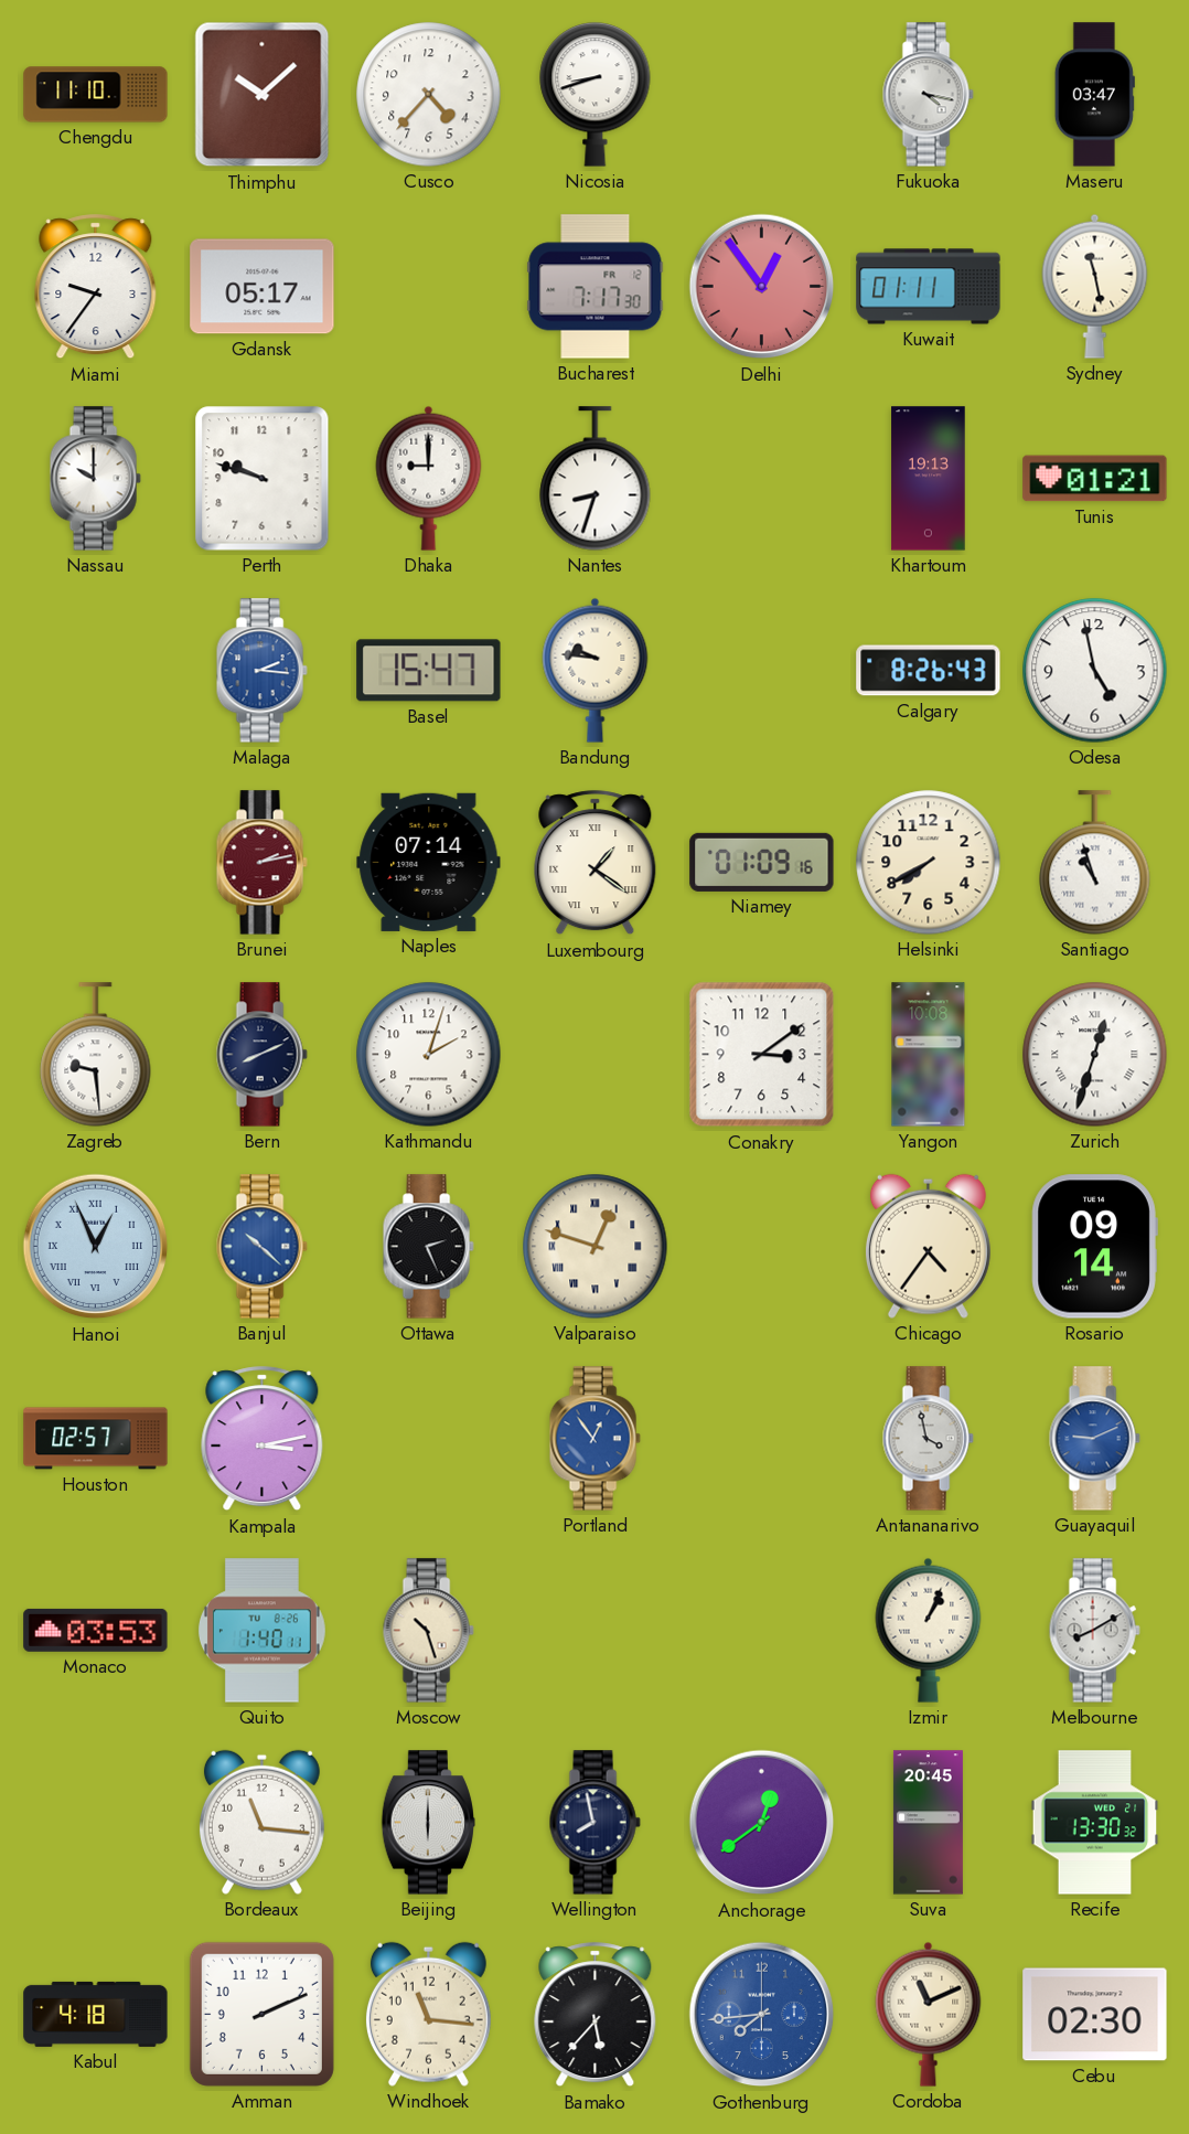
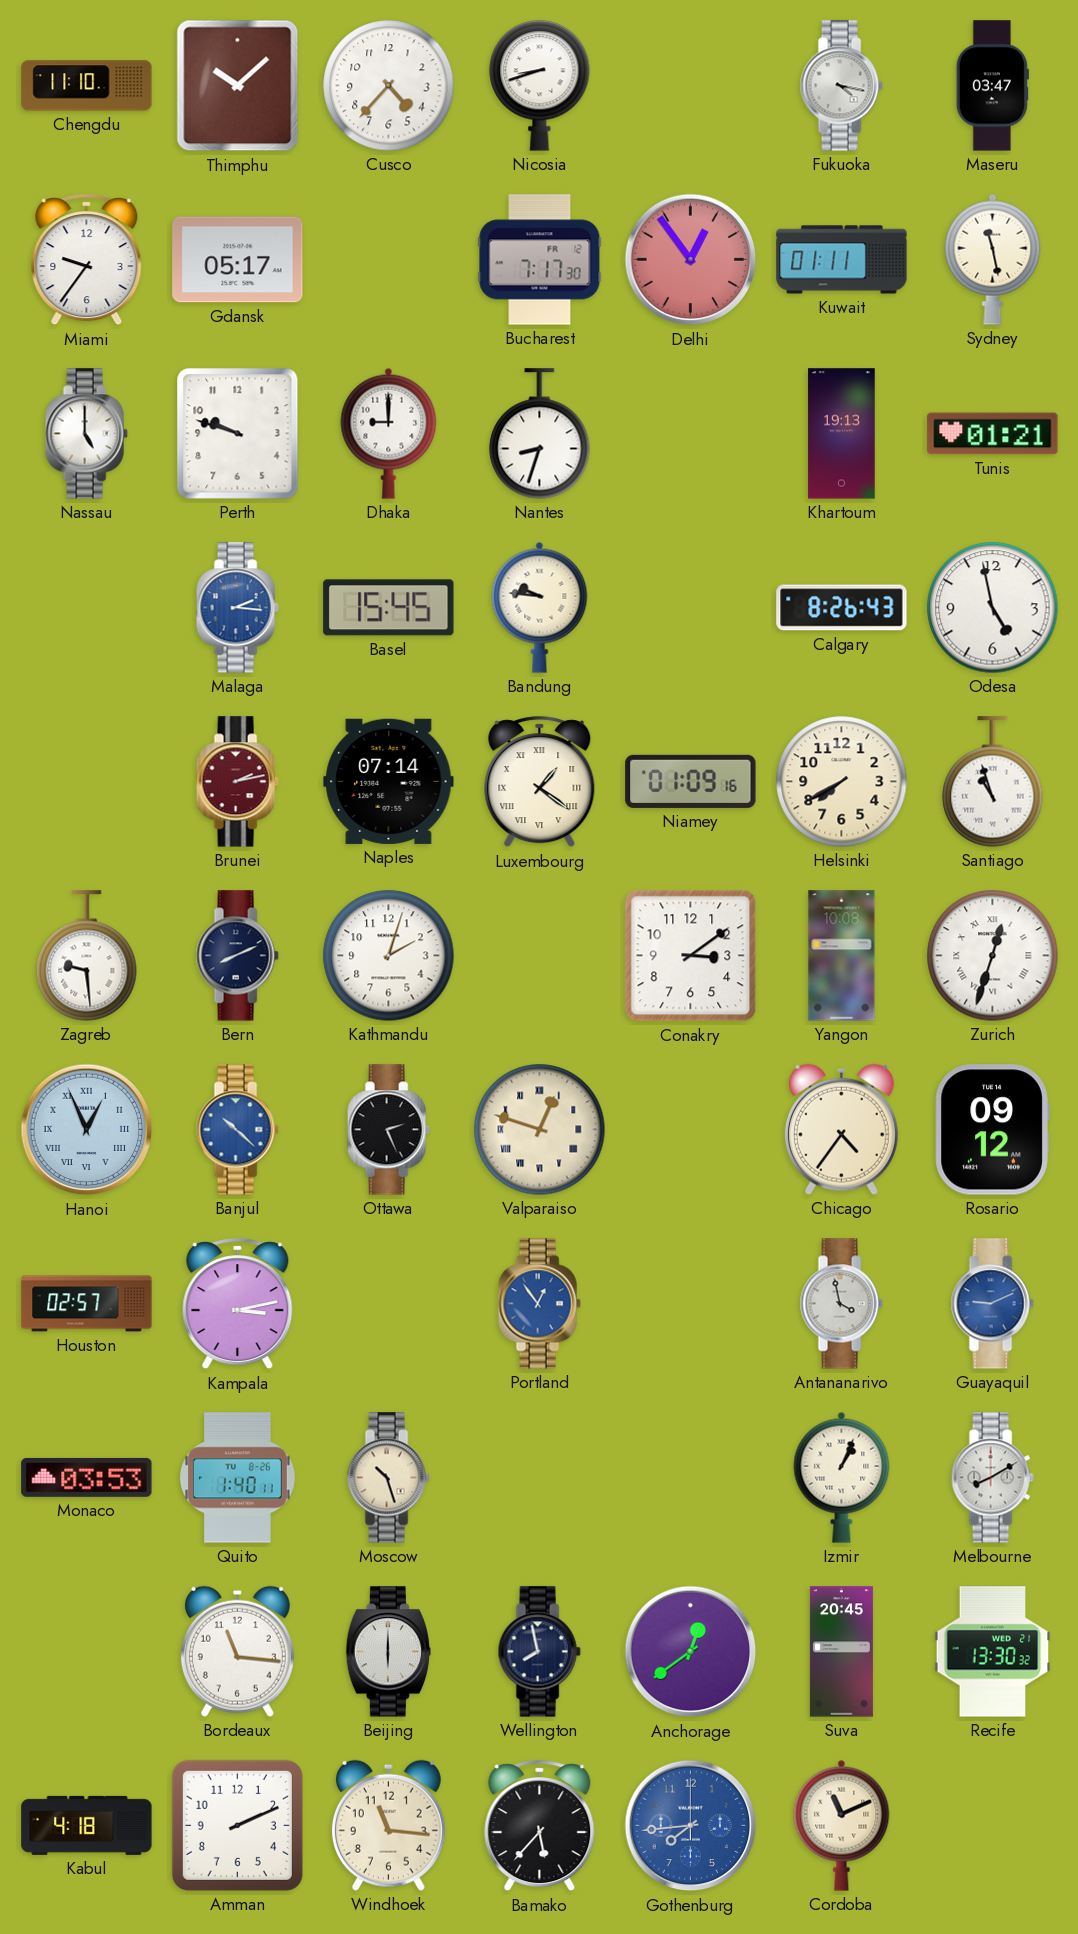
Nassau: 10:00 -> 5:00
Basel: 15:47 -> 15:45
Rosario: 09:14 -> 09:12
Cebu: 02:30 -> none
